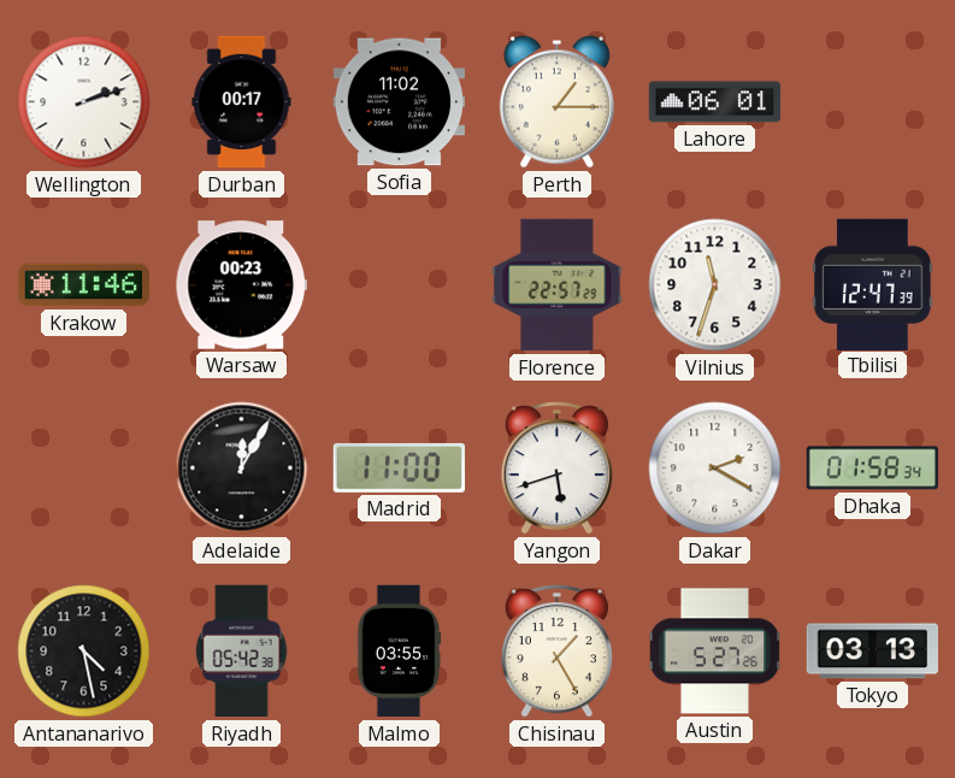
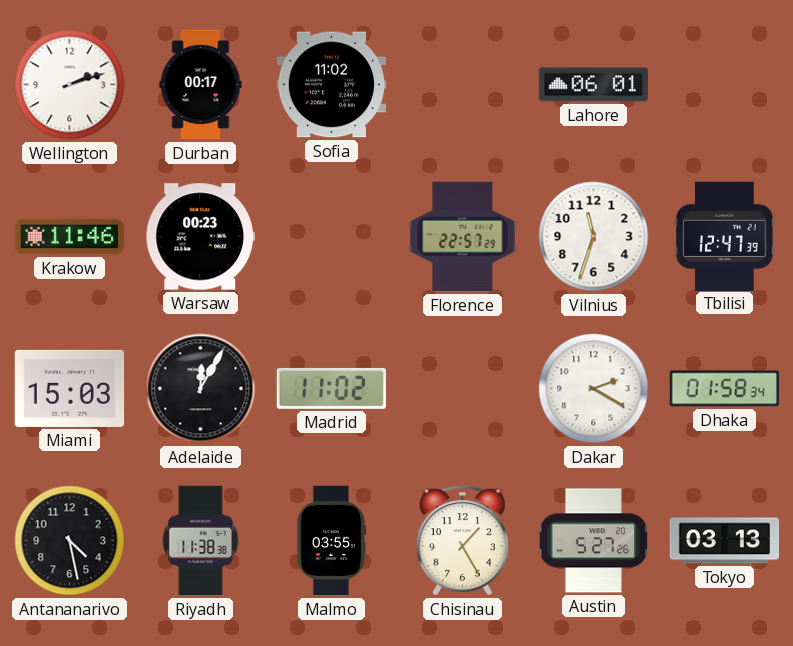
Perth: 1:15 -> none
Miami: none -> 15:03
Madrid: 11:00 -> 11:02
Yangon: 5:42 -> none
Riyadh: 05:42 -> 11:38
